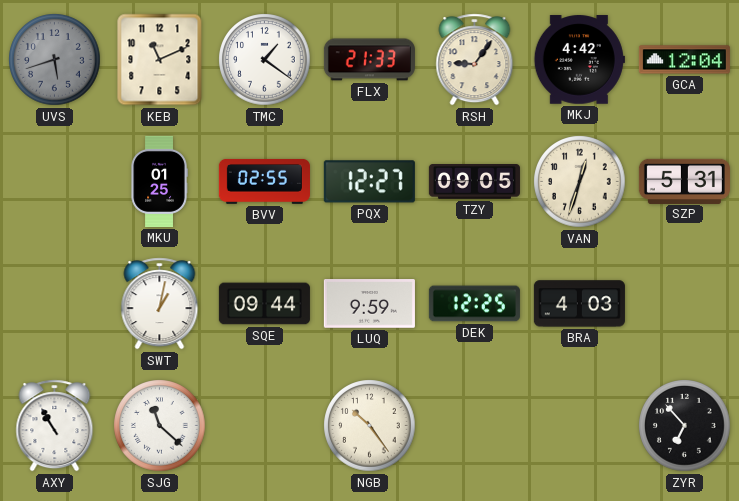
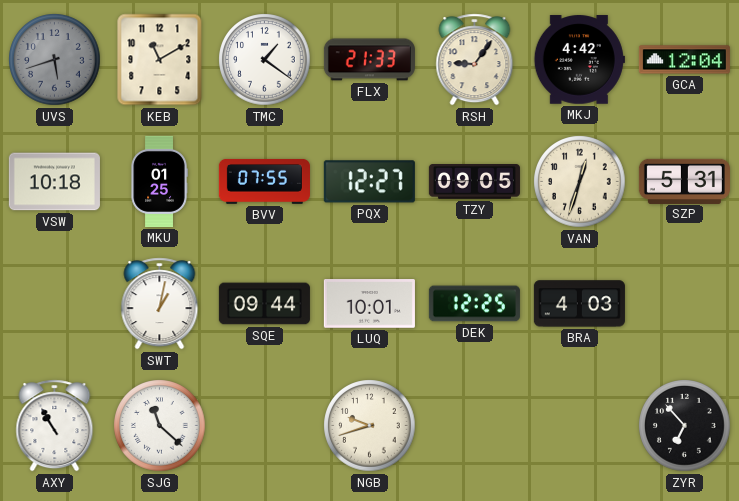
KEB: 11:11 -> 11:10
VSW: none -> 10:18
BVV: 02:55 -> 07:55
LUQ: 9:59 -> 10:01
NGB: 10:24 -> 9:42
